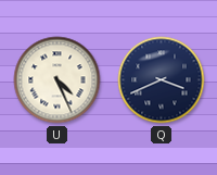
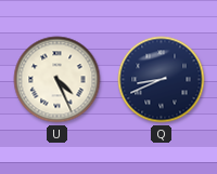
Q: 3:41 -> 8:41
